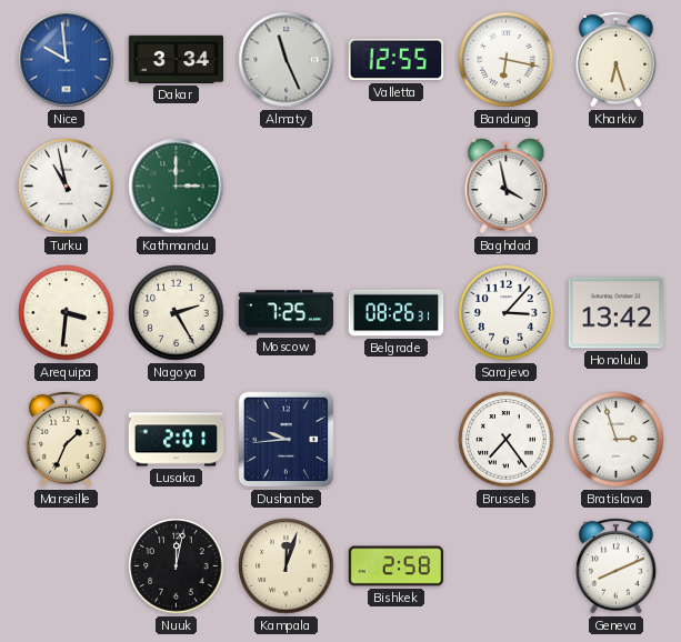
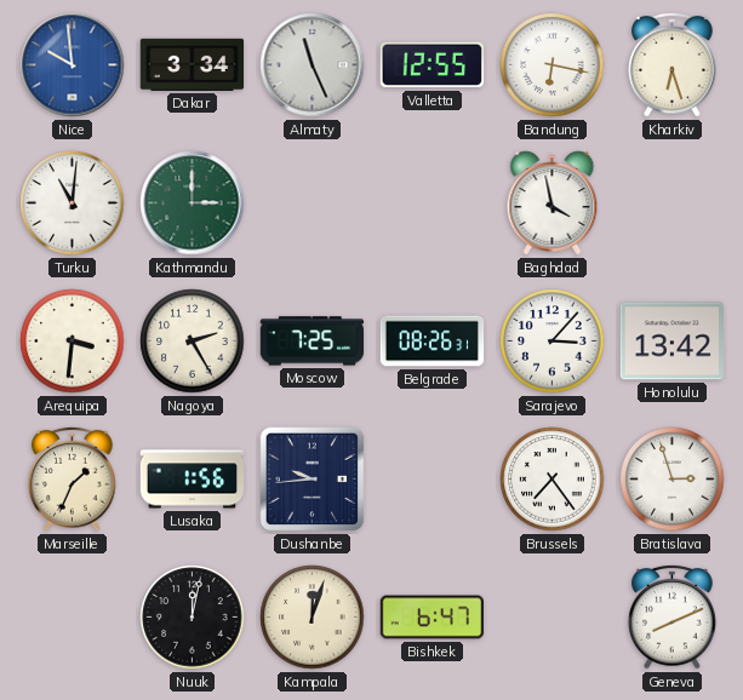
Turku: 10:58 -> 11:01
Lusaka: 2:01 -> 1:56
Bishkek: 2:58 -> 6:47
